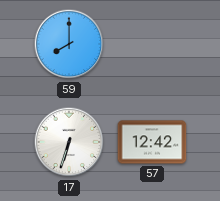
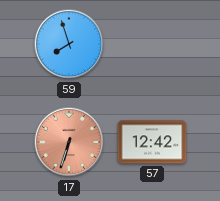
59: 8:00 -> 7:57
17 dial: white -> salmon
